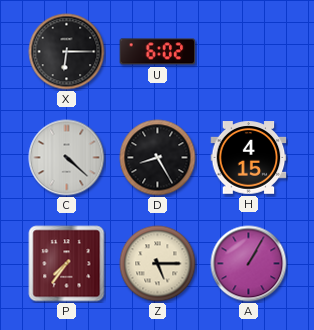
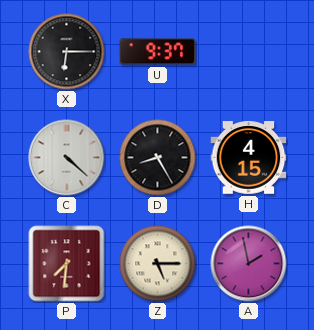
U: 6:02 -> 9:37
P: 7:36 -> 7:31
A: 1:05 -> 1:58
